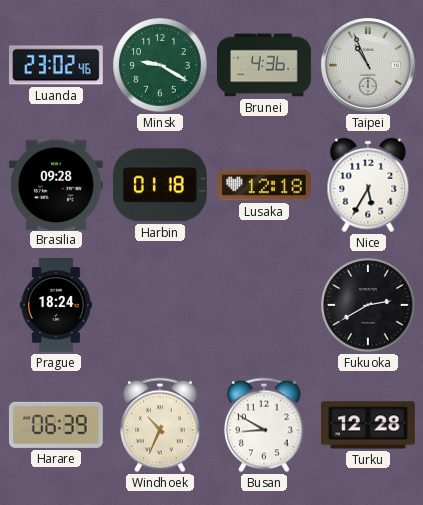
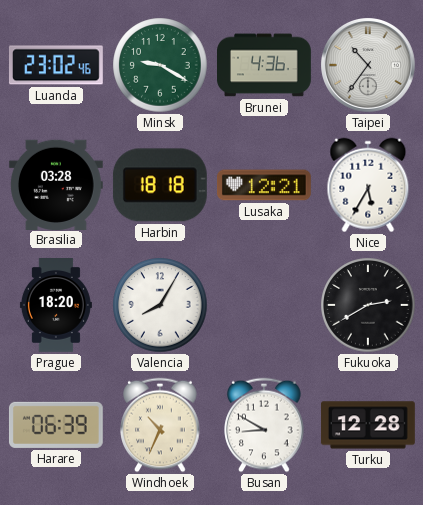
Taipei: 10:56 -> 10:36
Brasilia: 09:28 -> 03:28
Harbin: 01:18 -> 18:18
Lusaka: 12:18 -> 12:21
Prague: 18:24 -> 18:20
Valencia: none -> 8:05
